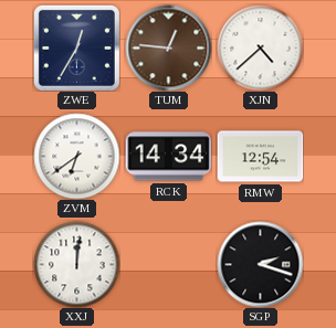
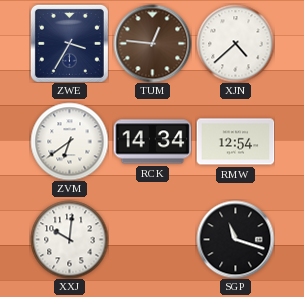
ZWE: 12:35 -> 3:35
XXJ: 12:01 -> 10:01
SGP: 2:18 -> 11:18
